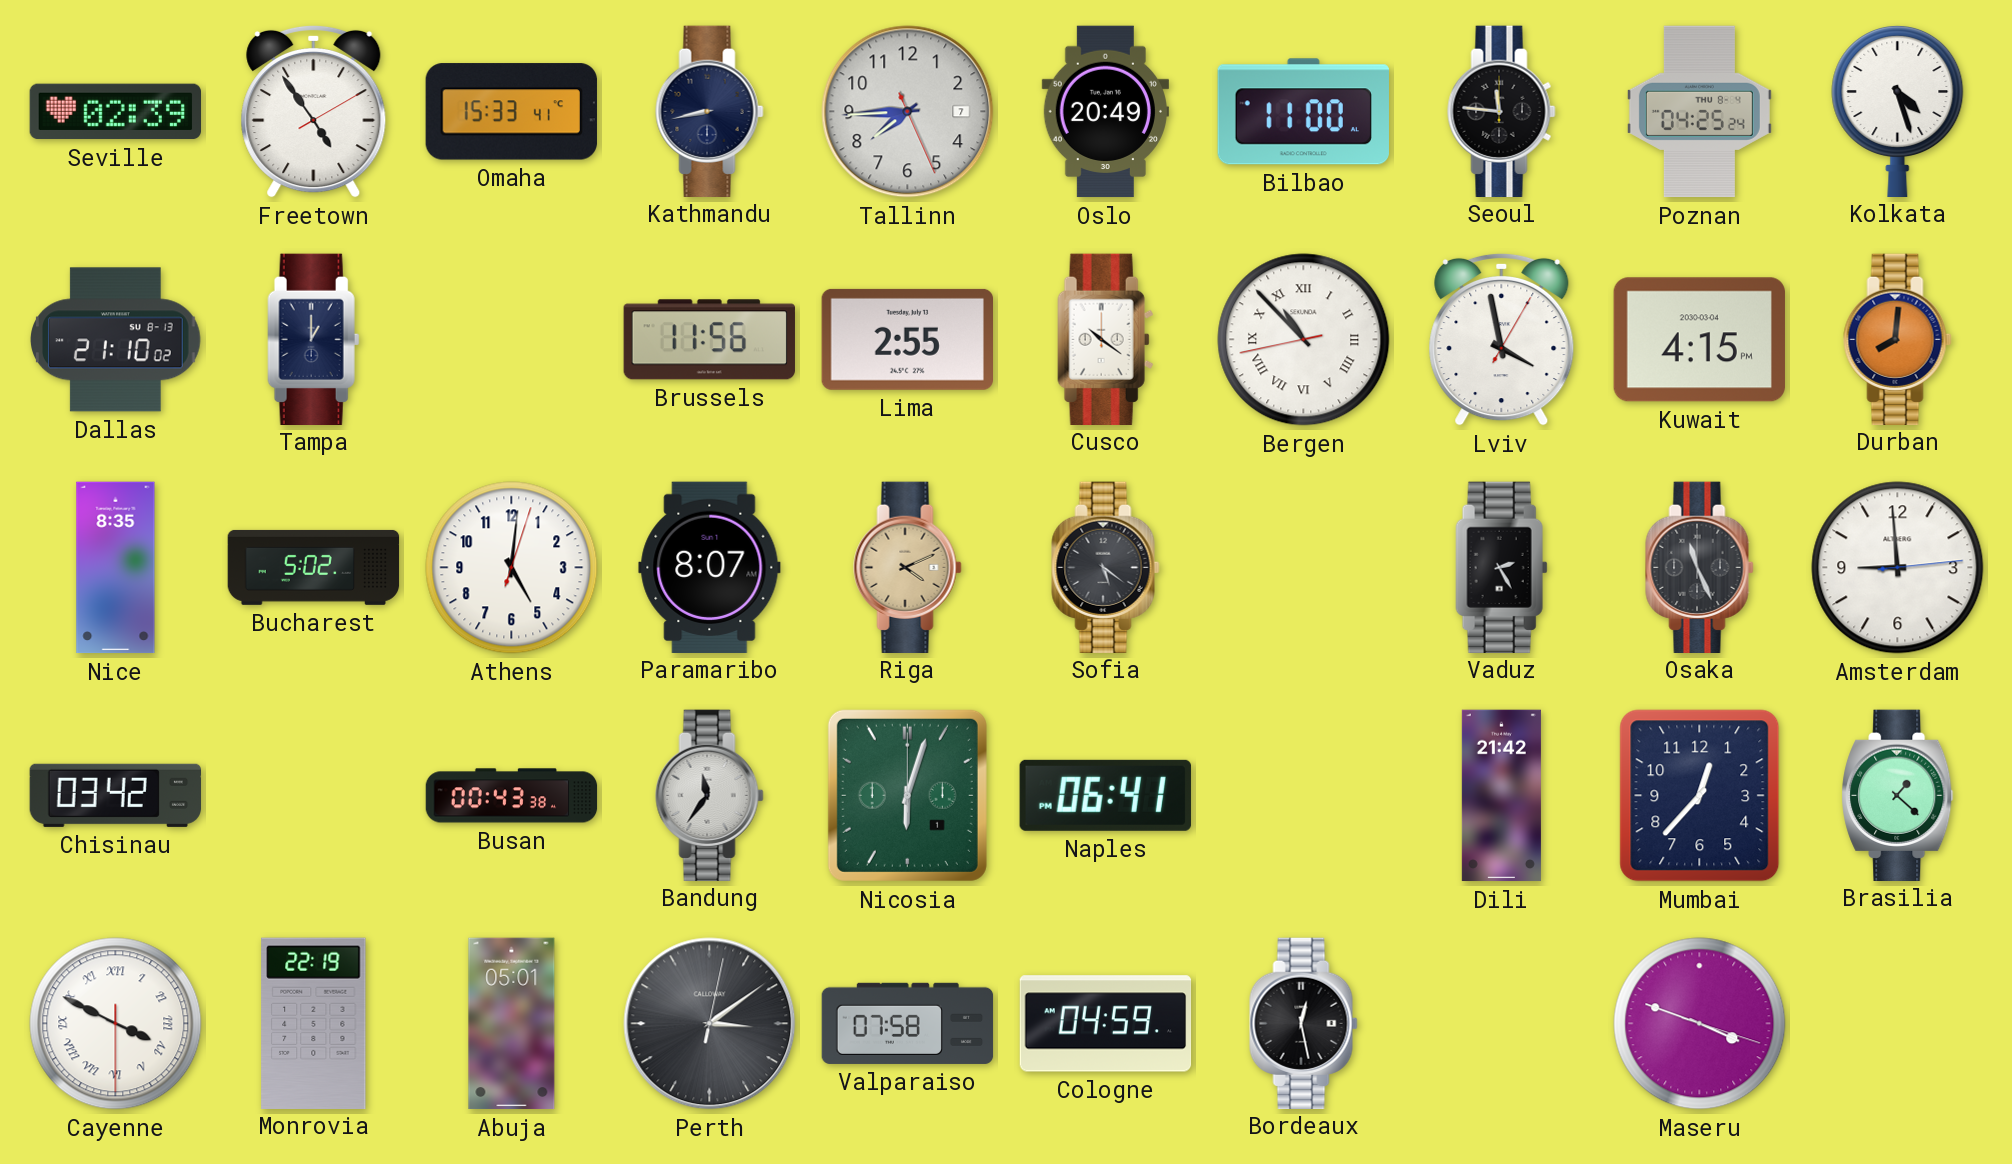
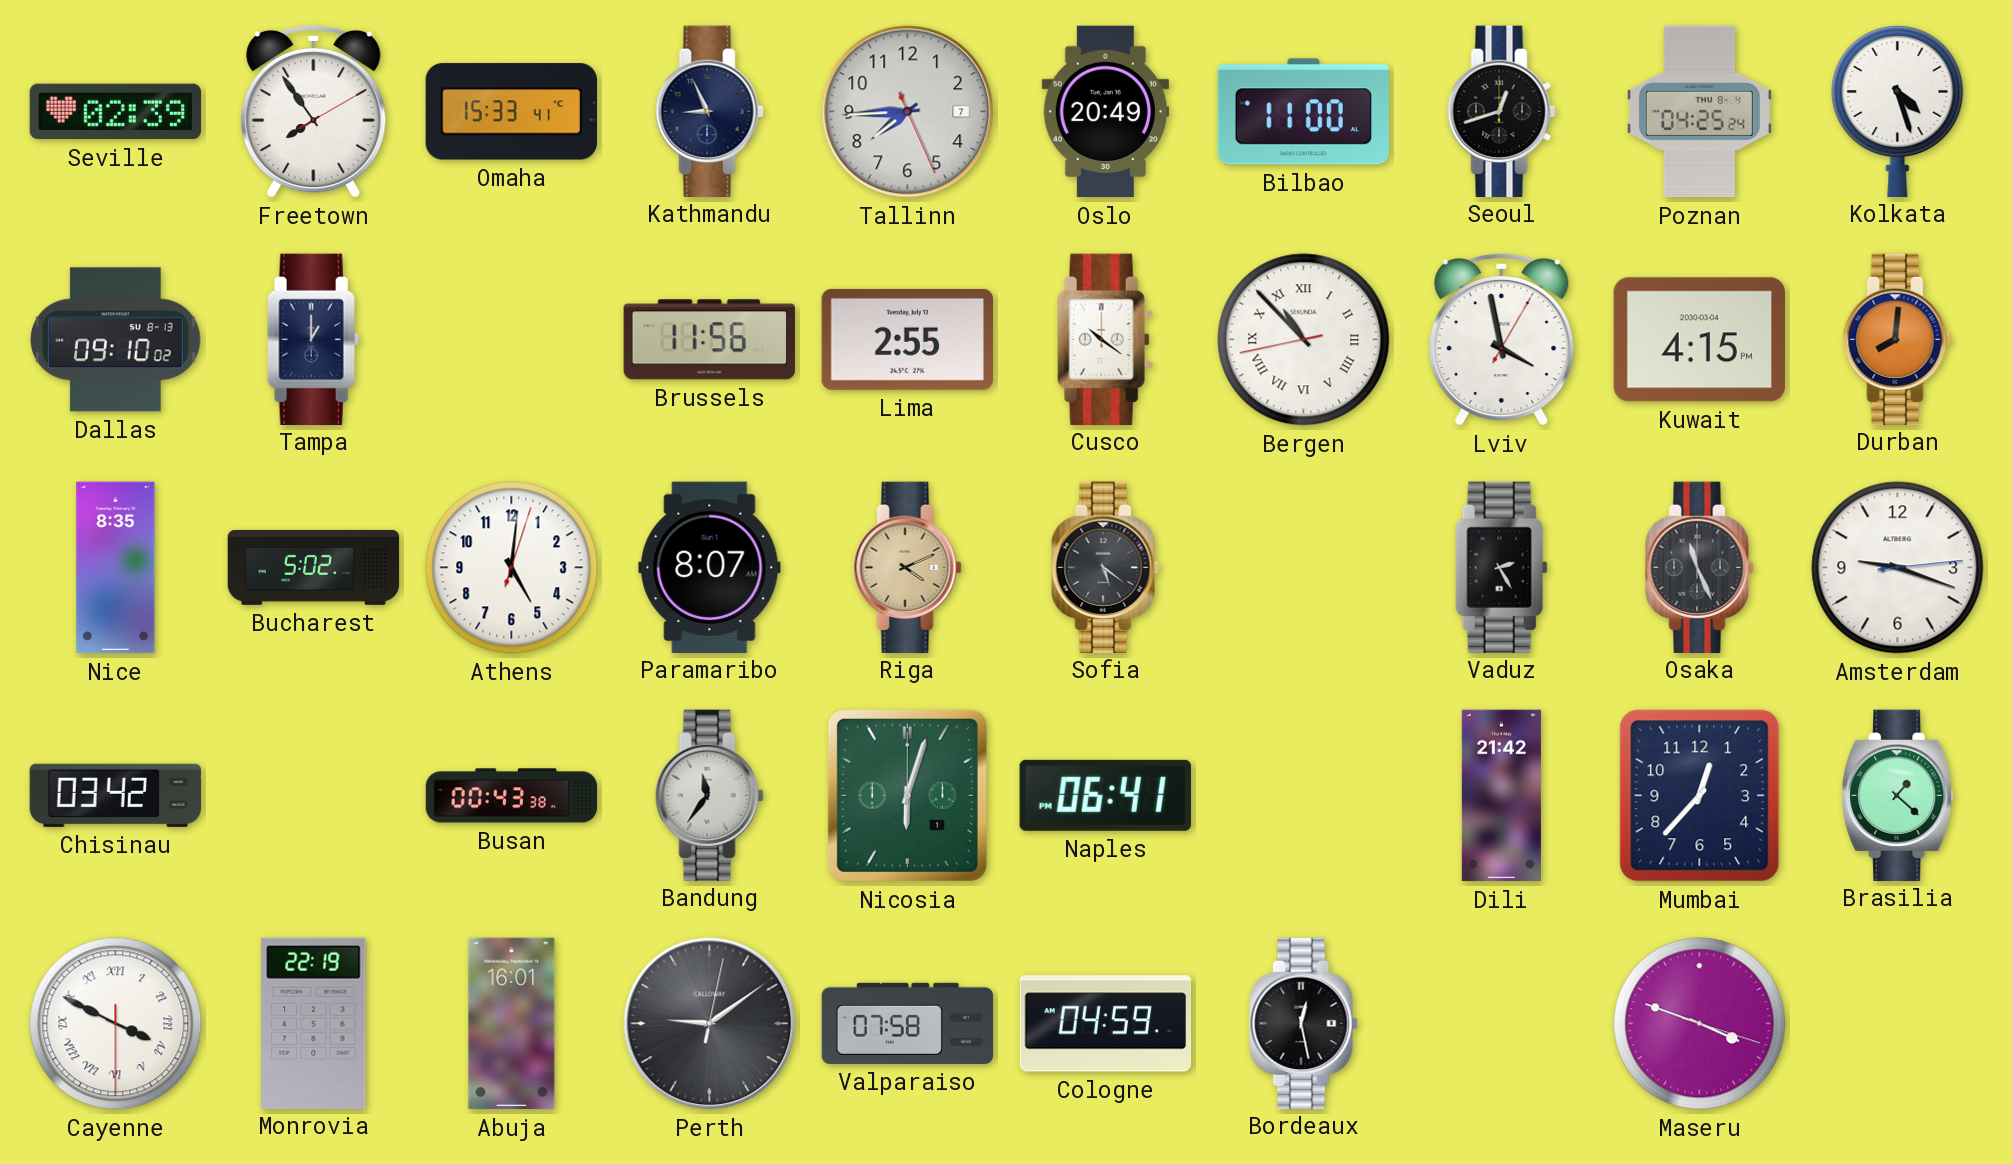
Freetown: 4:54 -> 7:54
Kathmandu: 8:43 -> 8:56
Seoul: 11:46 -> 12:42
Dallas: 21:10 -> 09:10
Amsterdam: 8:59 -> 9:18
Abuja: 05:01 -> 16:01
Perth: 3:09 -> 9:09
